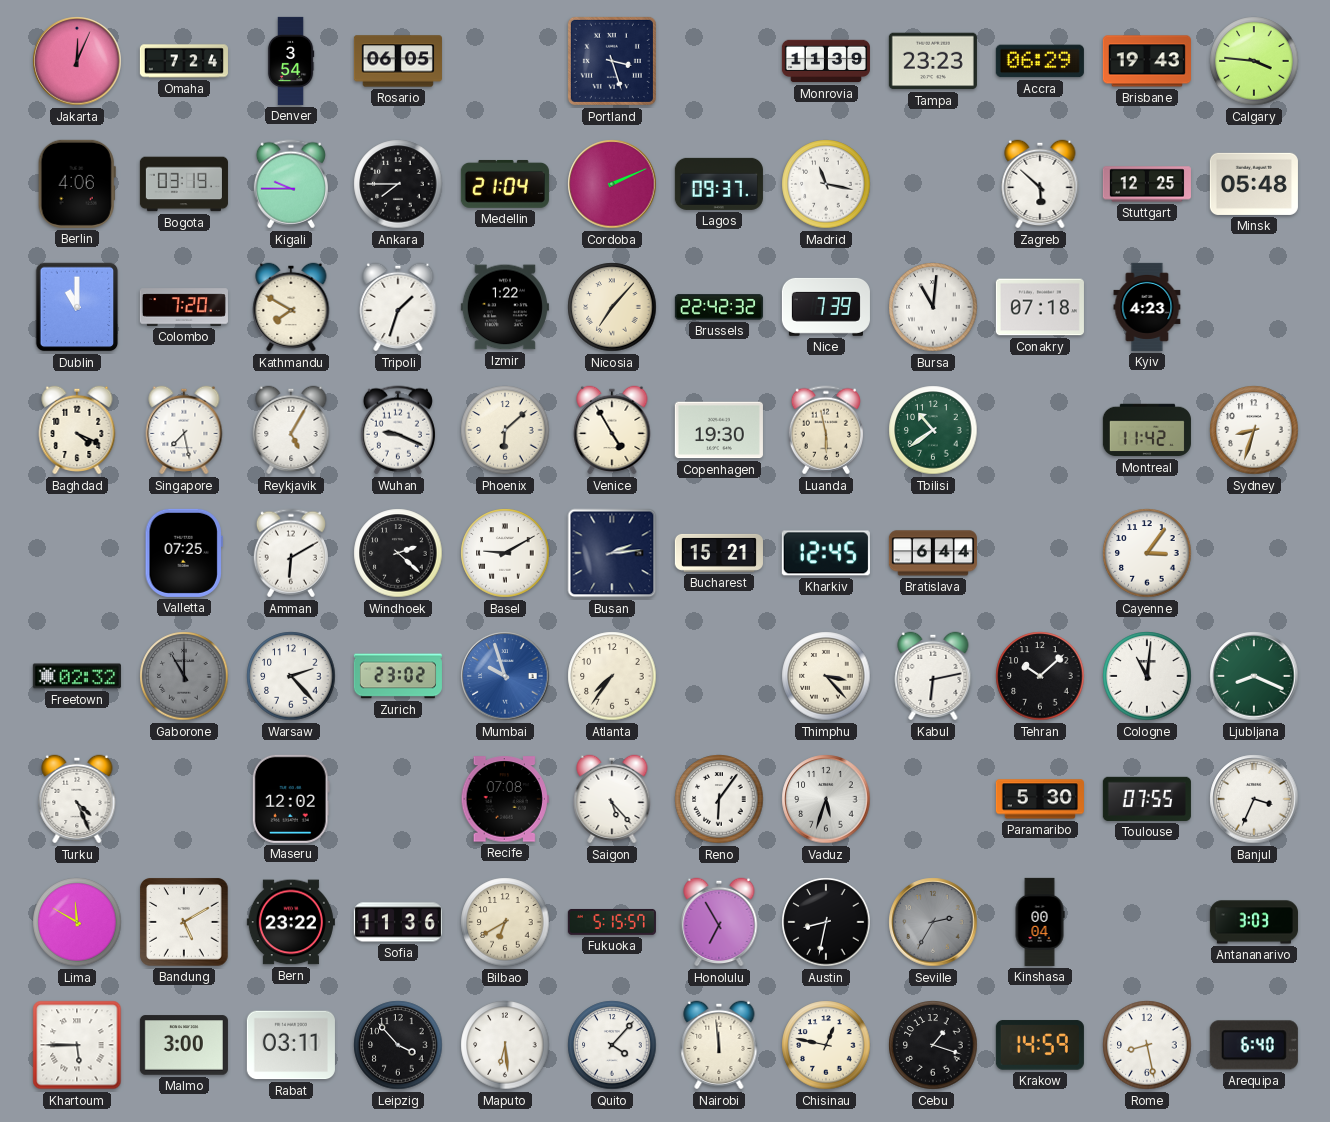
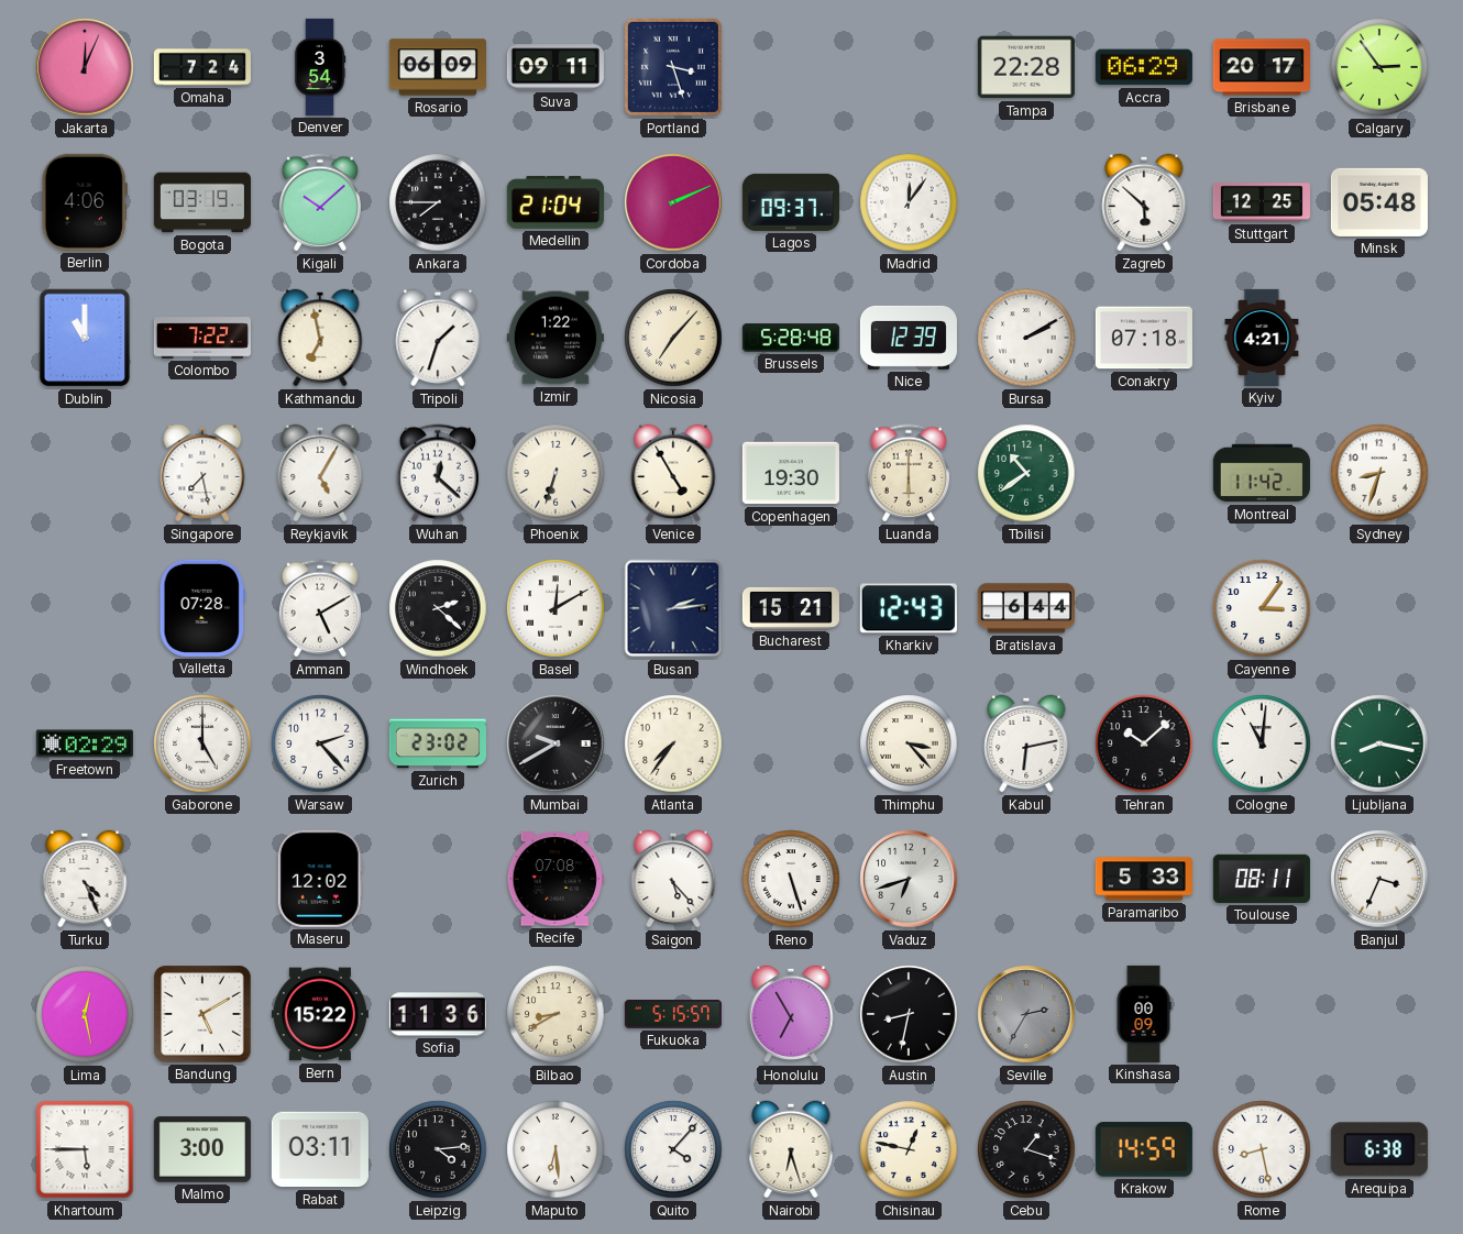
Rosario: 06:05 -> 06:09
Suva: none -> 09:11
Monrovia: 11:39 -> none
Tampa: 23:23 -> 22:28
Brisbane: 19:43 -> 20:17
Calgary: 3:46 -> 2:54
Kigali: 9:45 -> 10:08
Madrid: 11:17 -> 12:06
Colombo: 7:20 -> 7:22
Kathmandu: 7:50 -> 6:58
Brussels: 22:42 -> 5:28
Nice: 7:39 -> 12:39
Bursa: 11:01 -> 2:10
Kyiv: 4:23 -> 4:21
Baghdad: 4:19 -> none
Wuhan: 9:19 -> 12:22
Phoenix: 6:08 -> 6:33
Luanda: 5:58 -> 6:00
Valletta: 07:25 -> 07:28
Amman: 6:10 -> 5:10
Basel: 9:10 -> 12:10
Kharkiv: 12:45 -> 12:43
Freetown: 02:32 -> 02:29
Gaborone: 11:00 -> 5:00
Gaborone dial: grey -> white
Mumbai: 9:57 -> 9:40
Mumbai dial: blue -> black
Ljubljana: 8:19 -> 8:17
Reno: 6:06 -> 5:27
Vaduz: 5:33 -> 6:42
Paramaribo: 5:30 -> 5:33
Toulouse: 07:55 -> 08:11
Lima: 11:50 -> 12:28
Bern: 23:22 -> 15:22
Bilbao: 6:40 -> 8:40
Kinshasa: 00:04 -> 00:09
Antananarivo: 3:03 -> none
Leipzig: 3:53 -> 4:14
Nairobi: 11:59 -> 6:27
Arequipa: 6:40 -> 6:38
